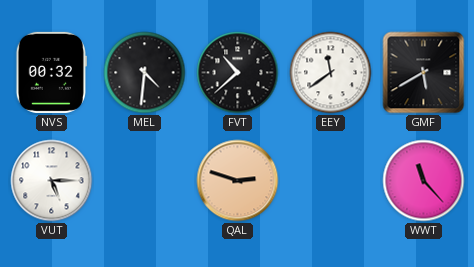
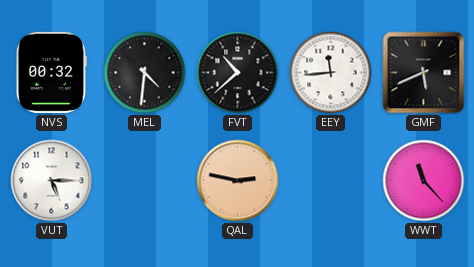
EEY: 11:39 -> 11:44
GMF: 5:40 -> 5:41
QAL: 2:48 -> 2:47
